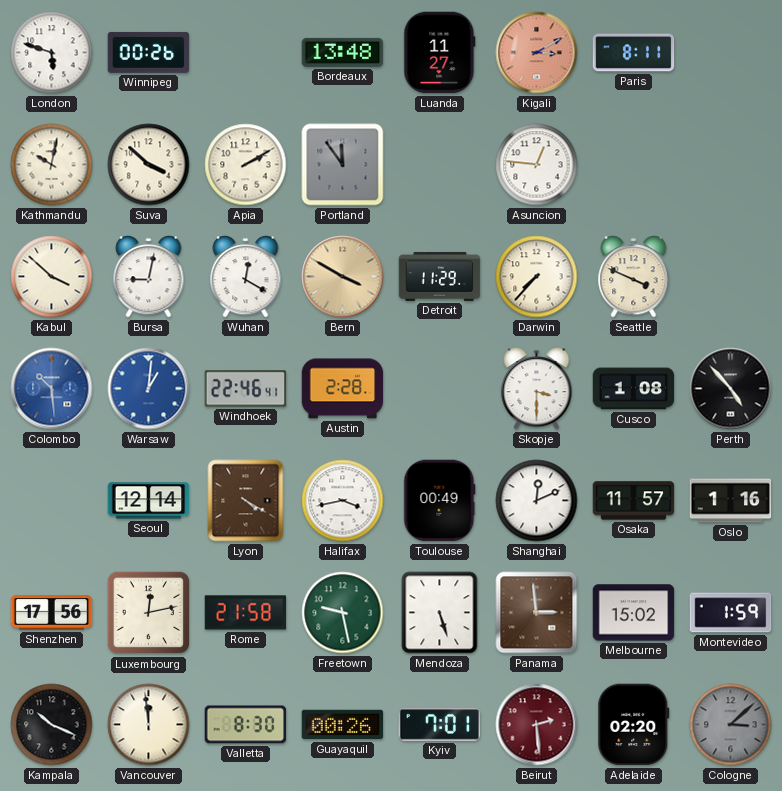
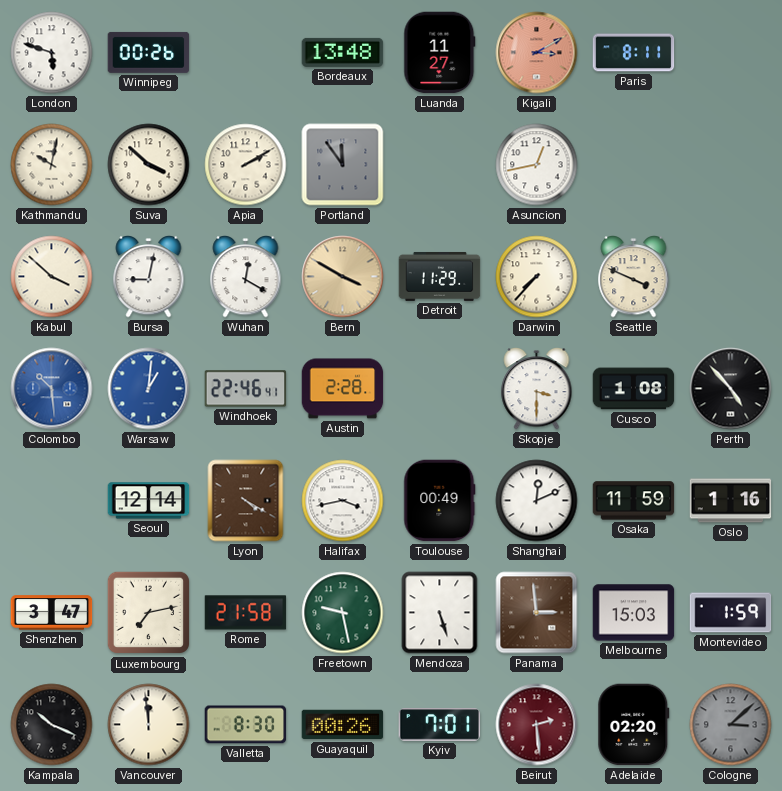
Asuncion: 12:46 -> 12:43
Osaka: 11:57 -> 11:59
Shenzhen: 17:56 -> 3:47
Luxembourg: 12:13 -> 7:13
Melbourne: 15:02 -> 15:03
